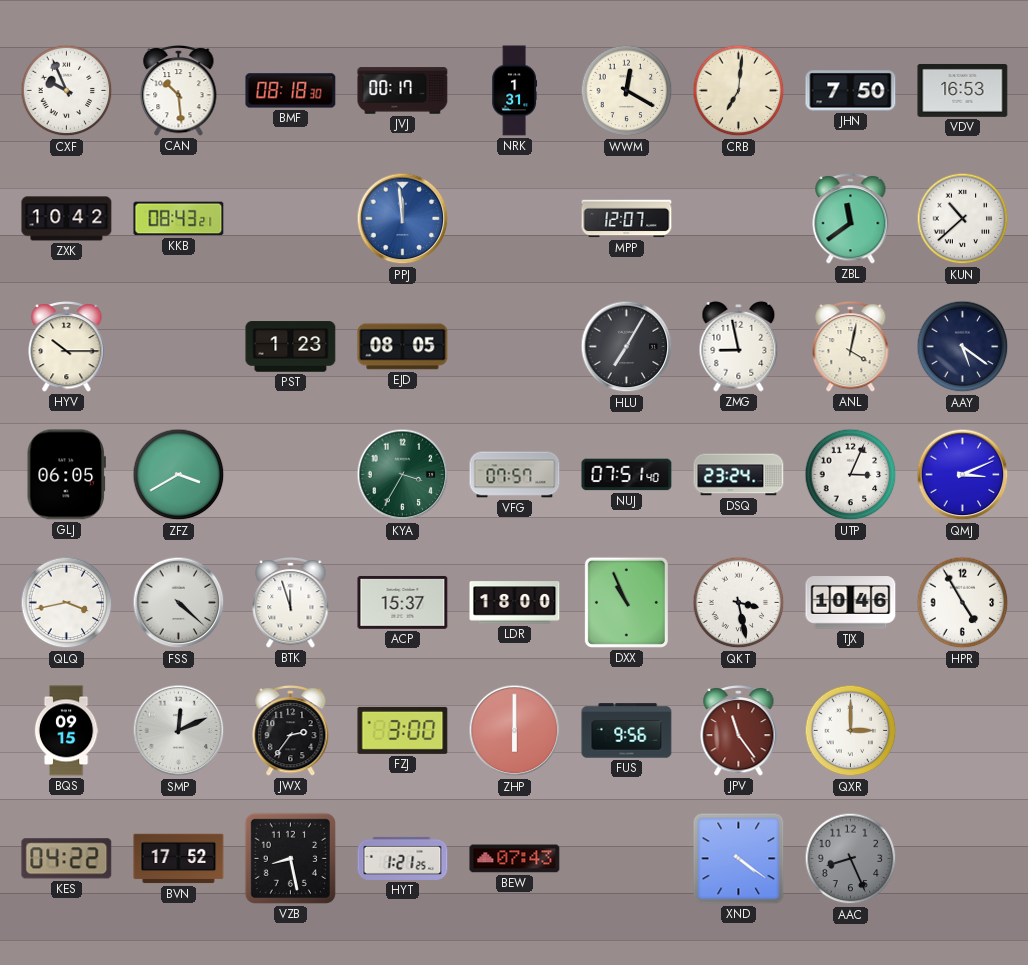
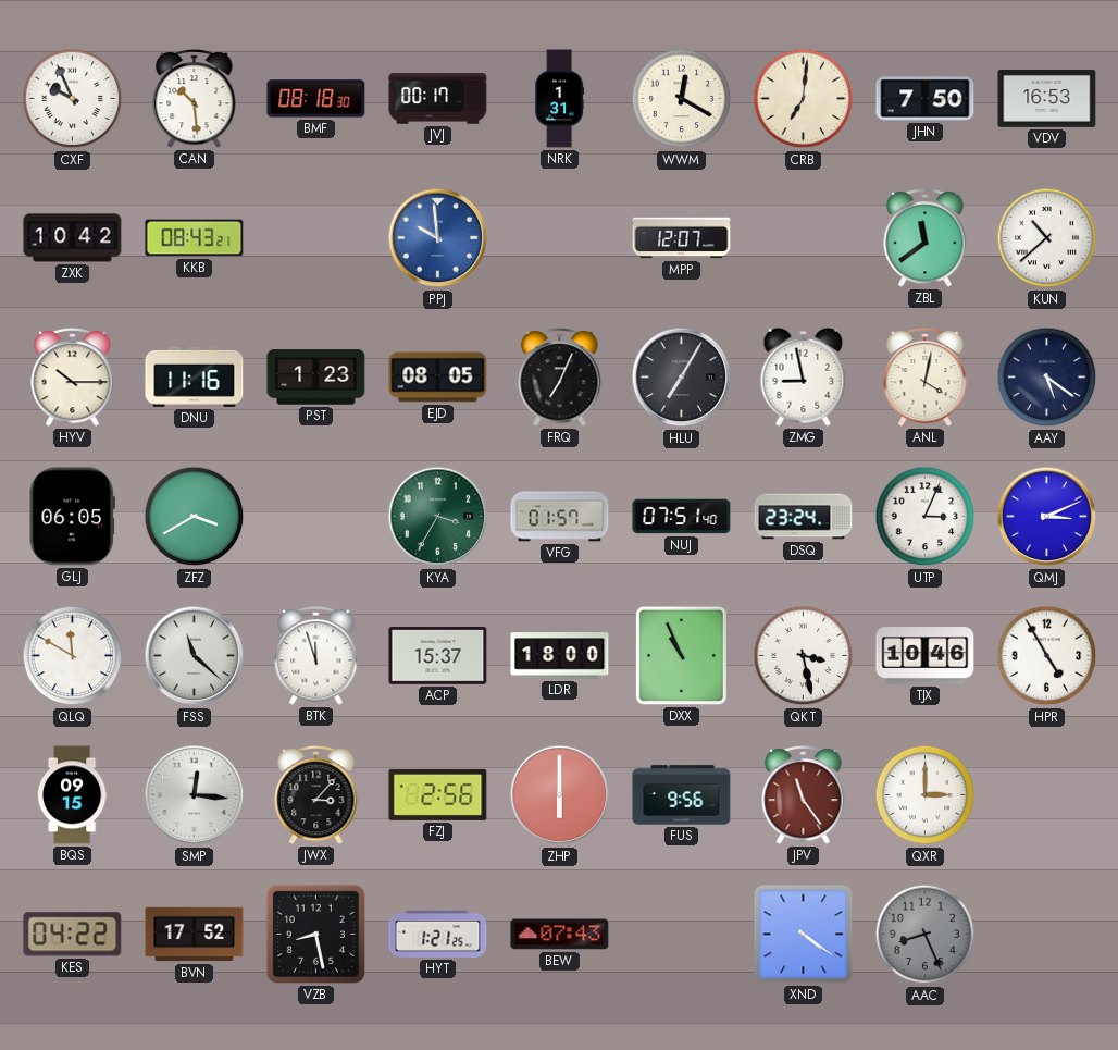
PPJ: 11:59 -> 9:59
DNU: none -> 11:16
FRQ: none -> 7:04
VFG: 07:57 -> 01:57
QLQ: 3:43 -> 11:50
FSS: 4:22 -> 11:22
SMP: 12:11 -> 12:16
JWX: 2:36 -> 3:07
FZJ: 3:00 -> 2:56
